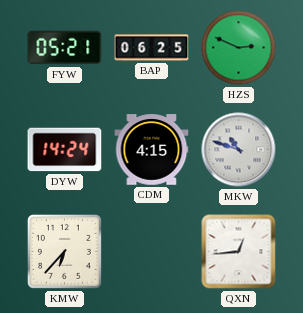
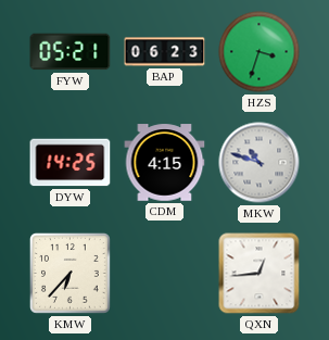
BAP: 06:25 -> 06:23
HZS: 2:49 -> 3:33
DYW: 14:24 -> 14:25
